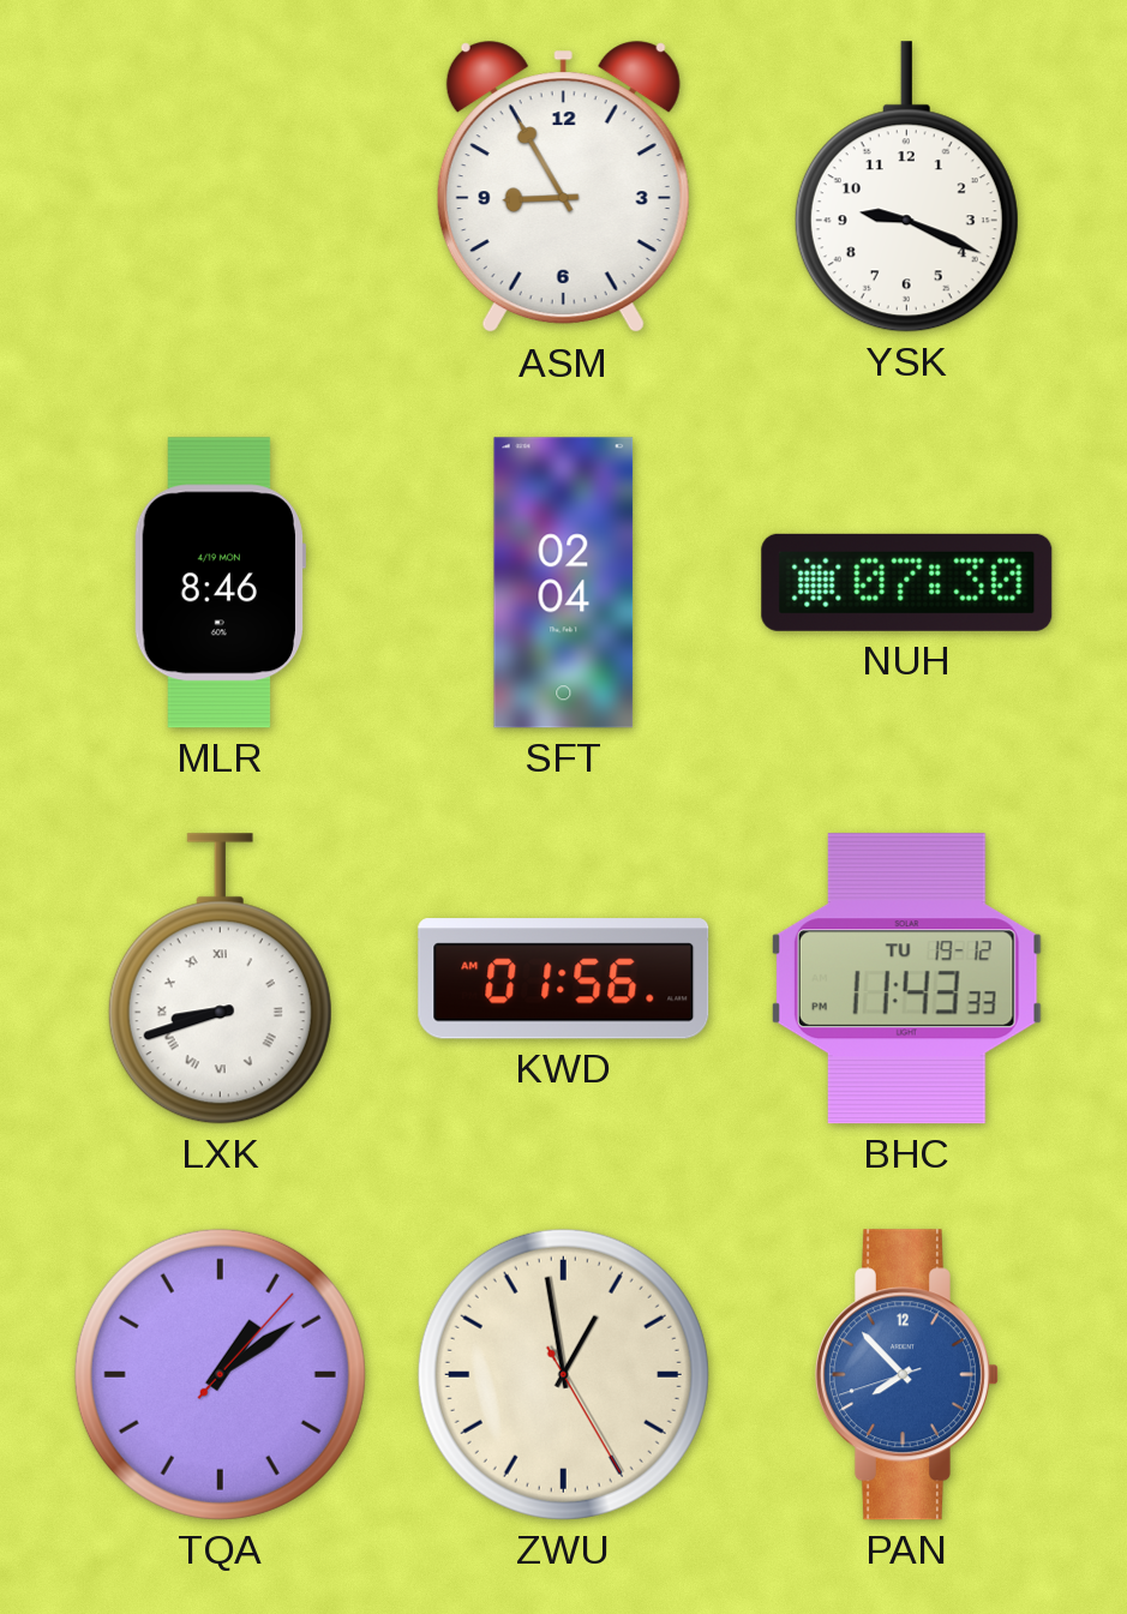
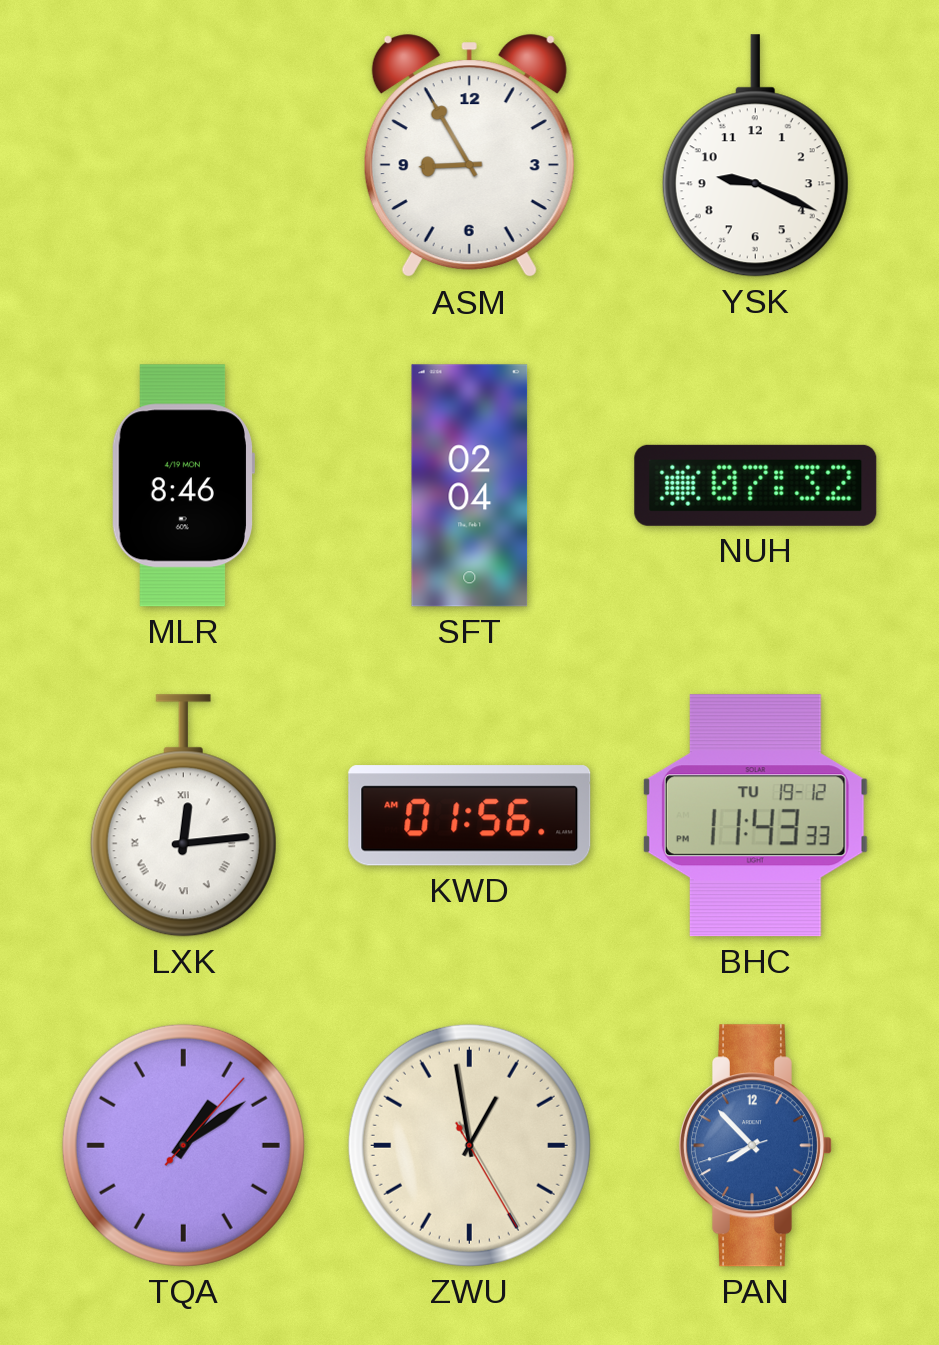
NUH: 07:30 -> 07:32
LXK: 8:42 -> 12:14
